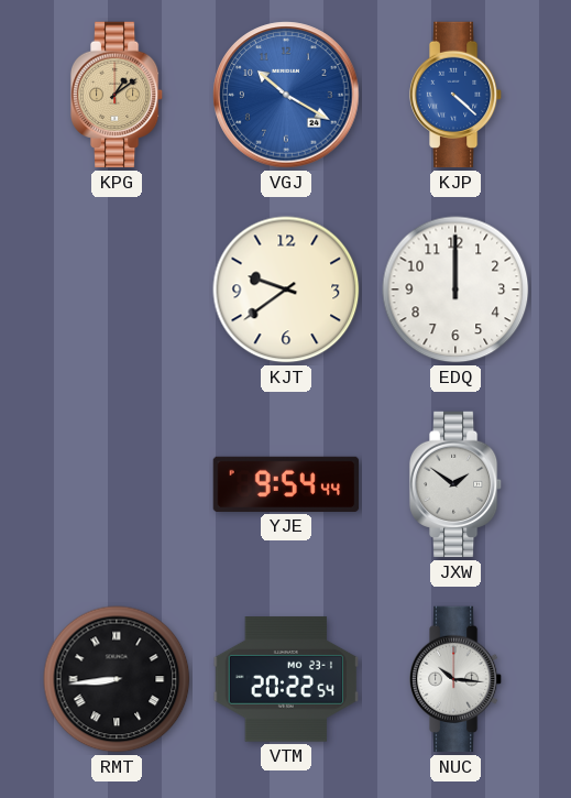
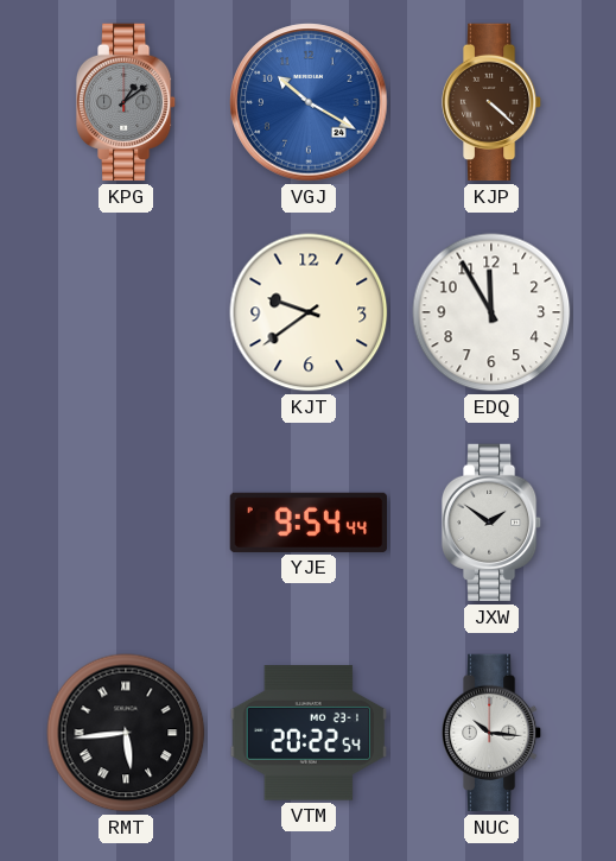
KPG dial: champagne -> grey
KJP dial: blue -> brown
EDQ: 12:00 -> 11:55
RMT: 8:44 -> 5:44
